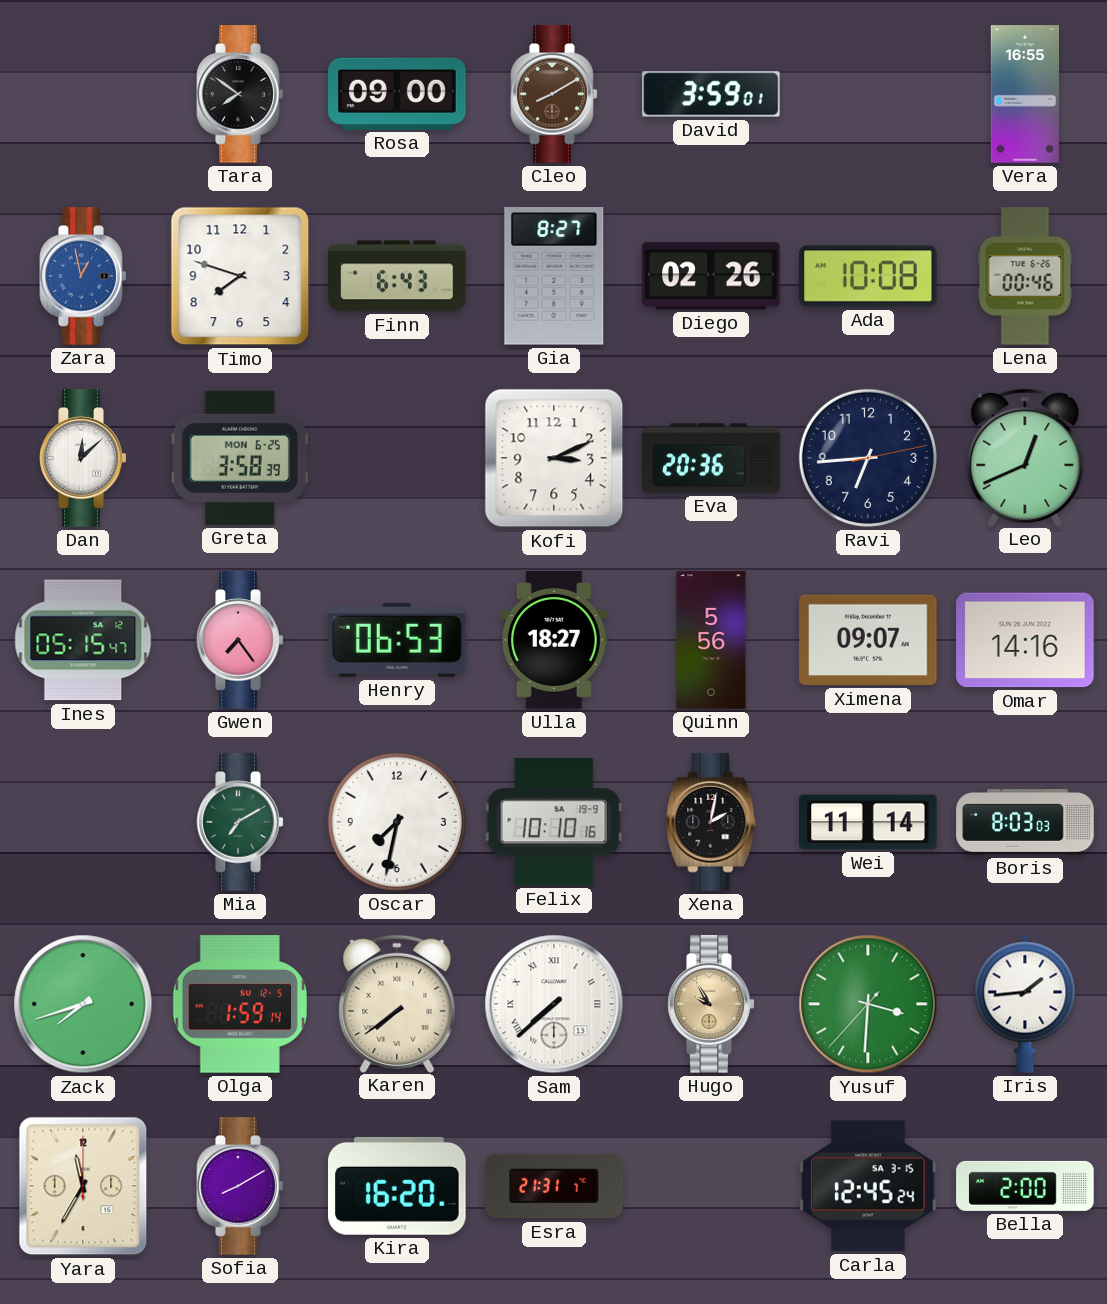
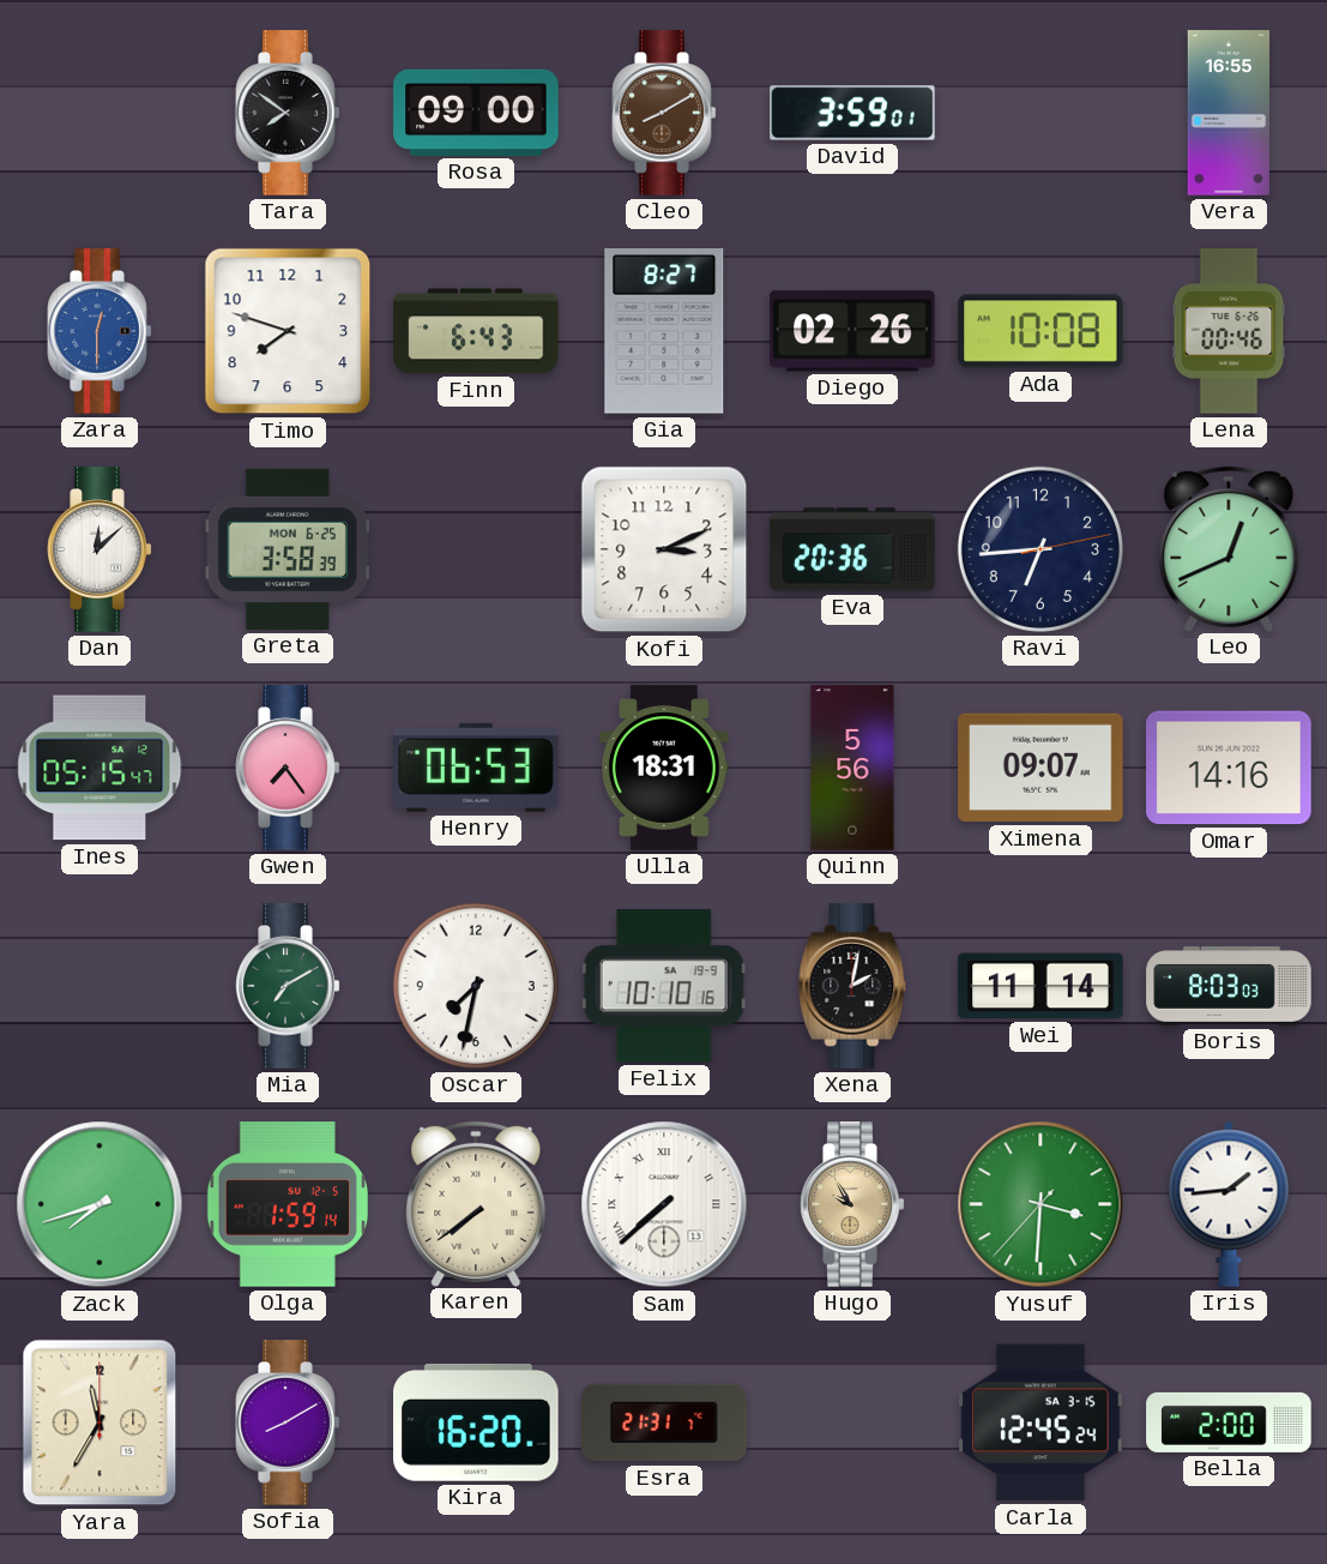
Zara: 12:58 -> 12:30
Ulla: 18:27 -> 18:31
